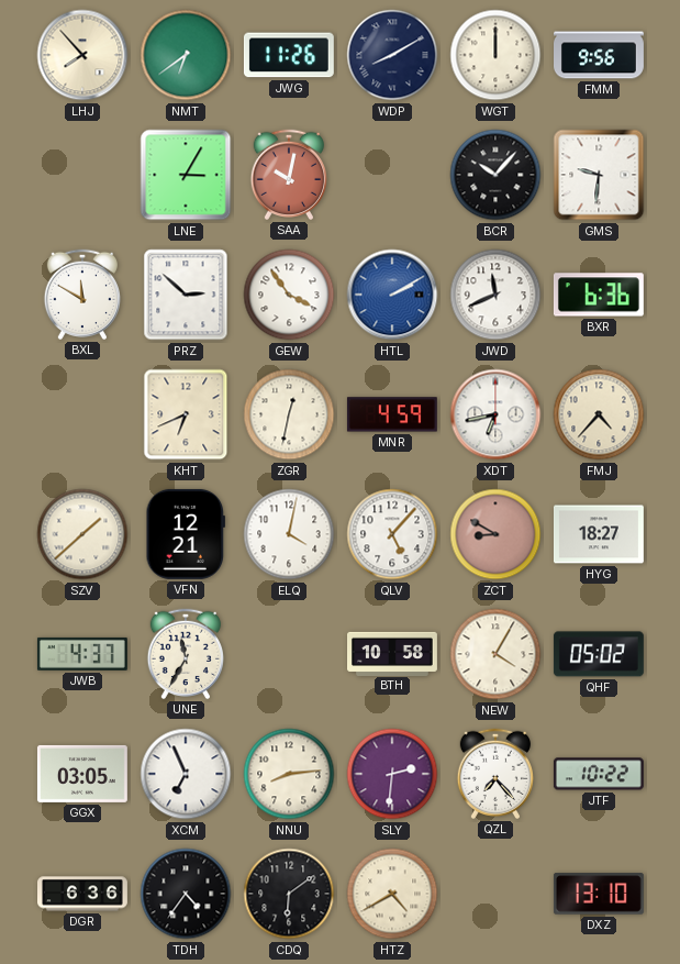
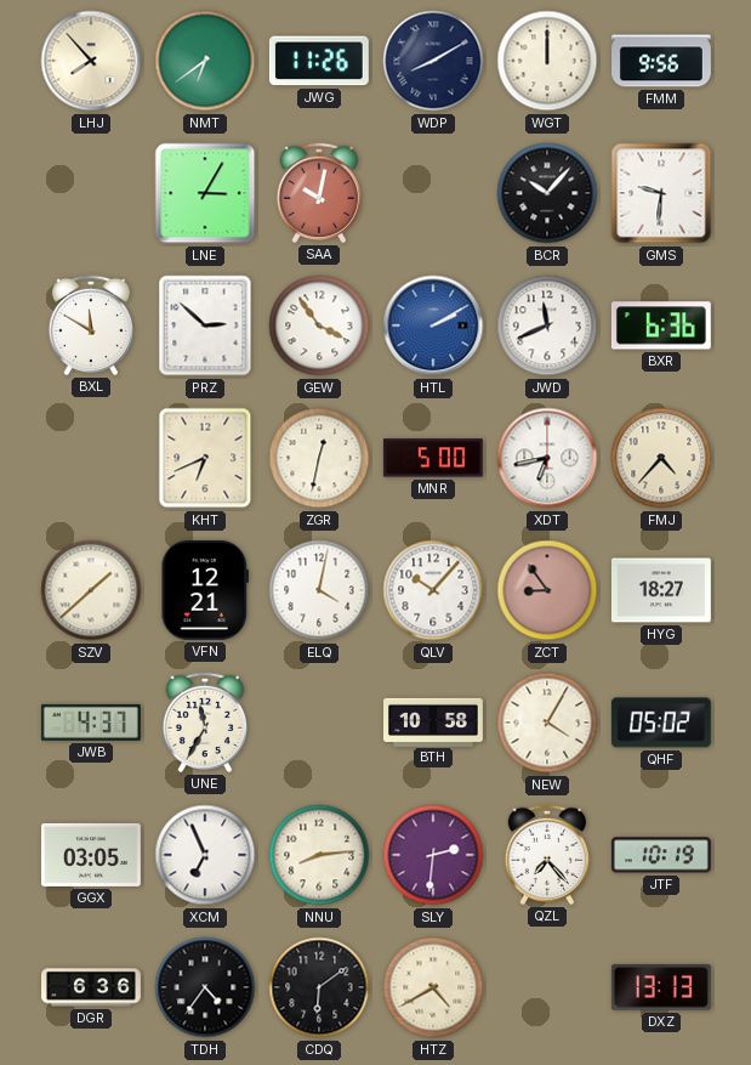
MNR: 4:59 -> 5:00
QLV: 5:07 -> 10:07
ZCT: 8:50 -> 8:54
JTF: 10:22 -> 10:19
DXZ: 13:10 -> 13:13
